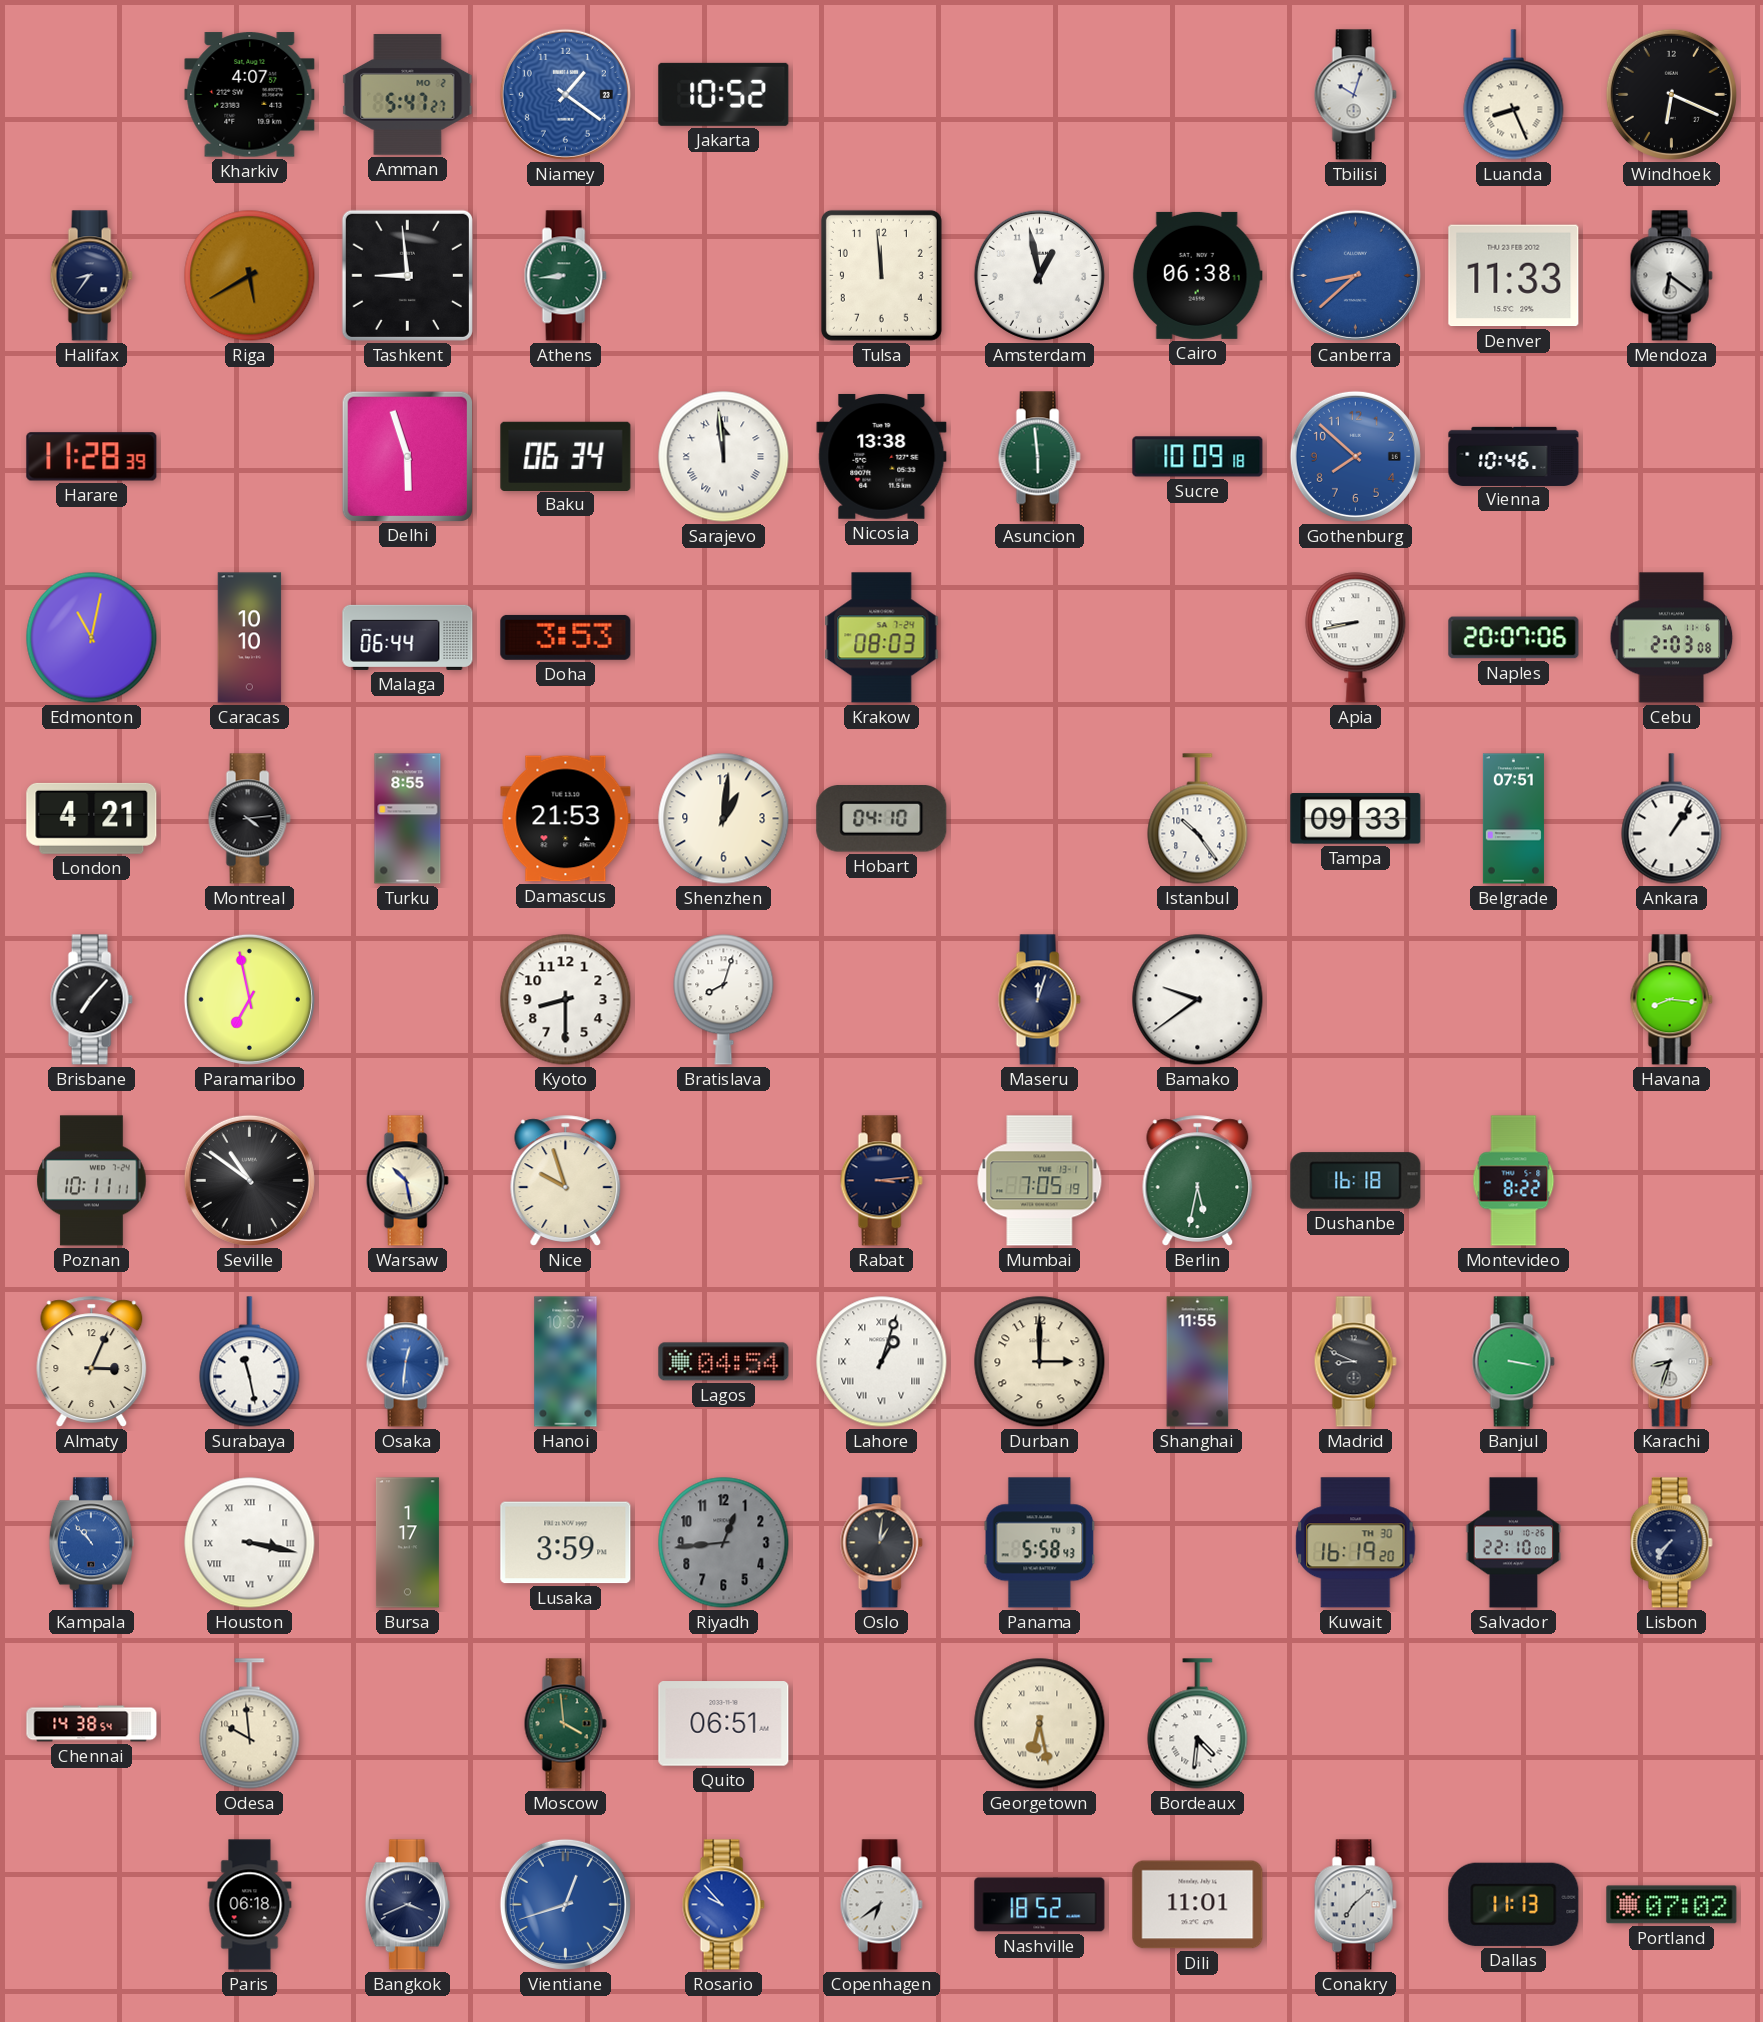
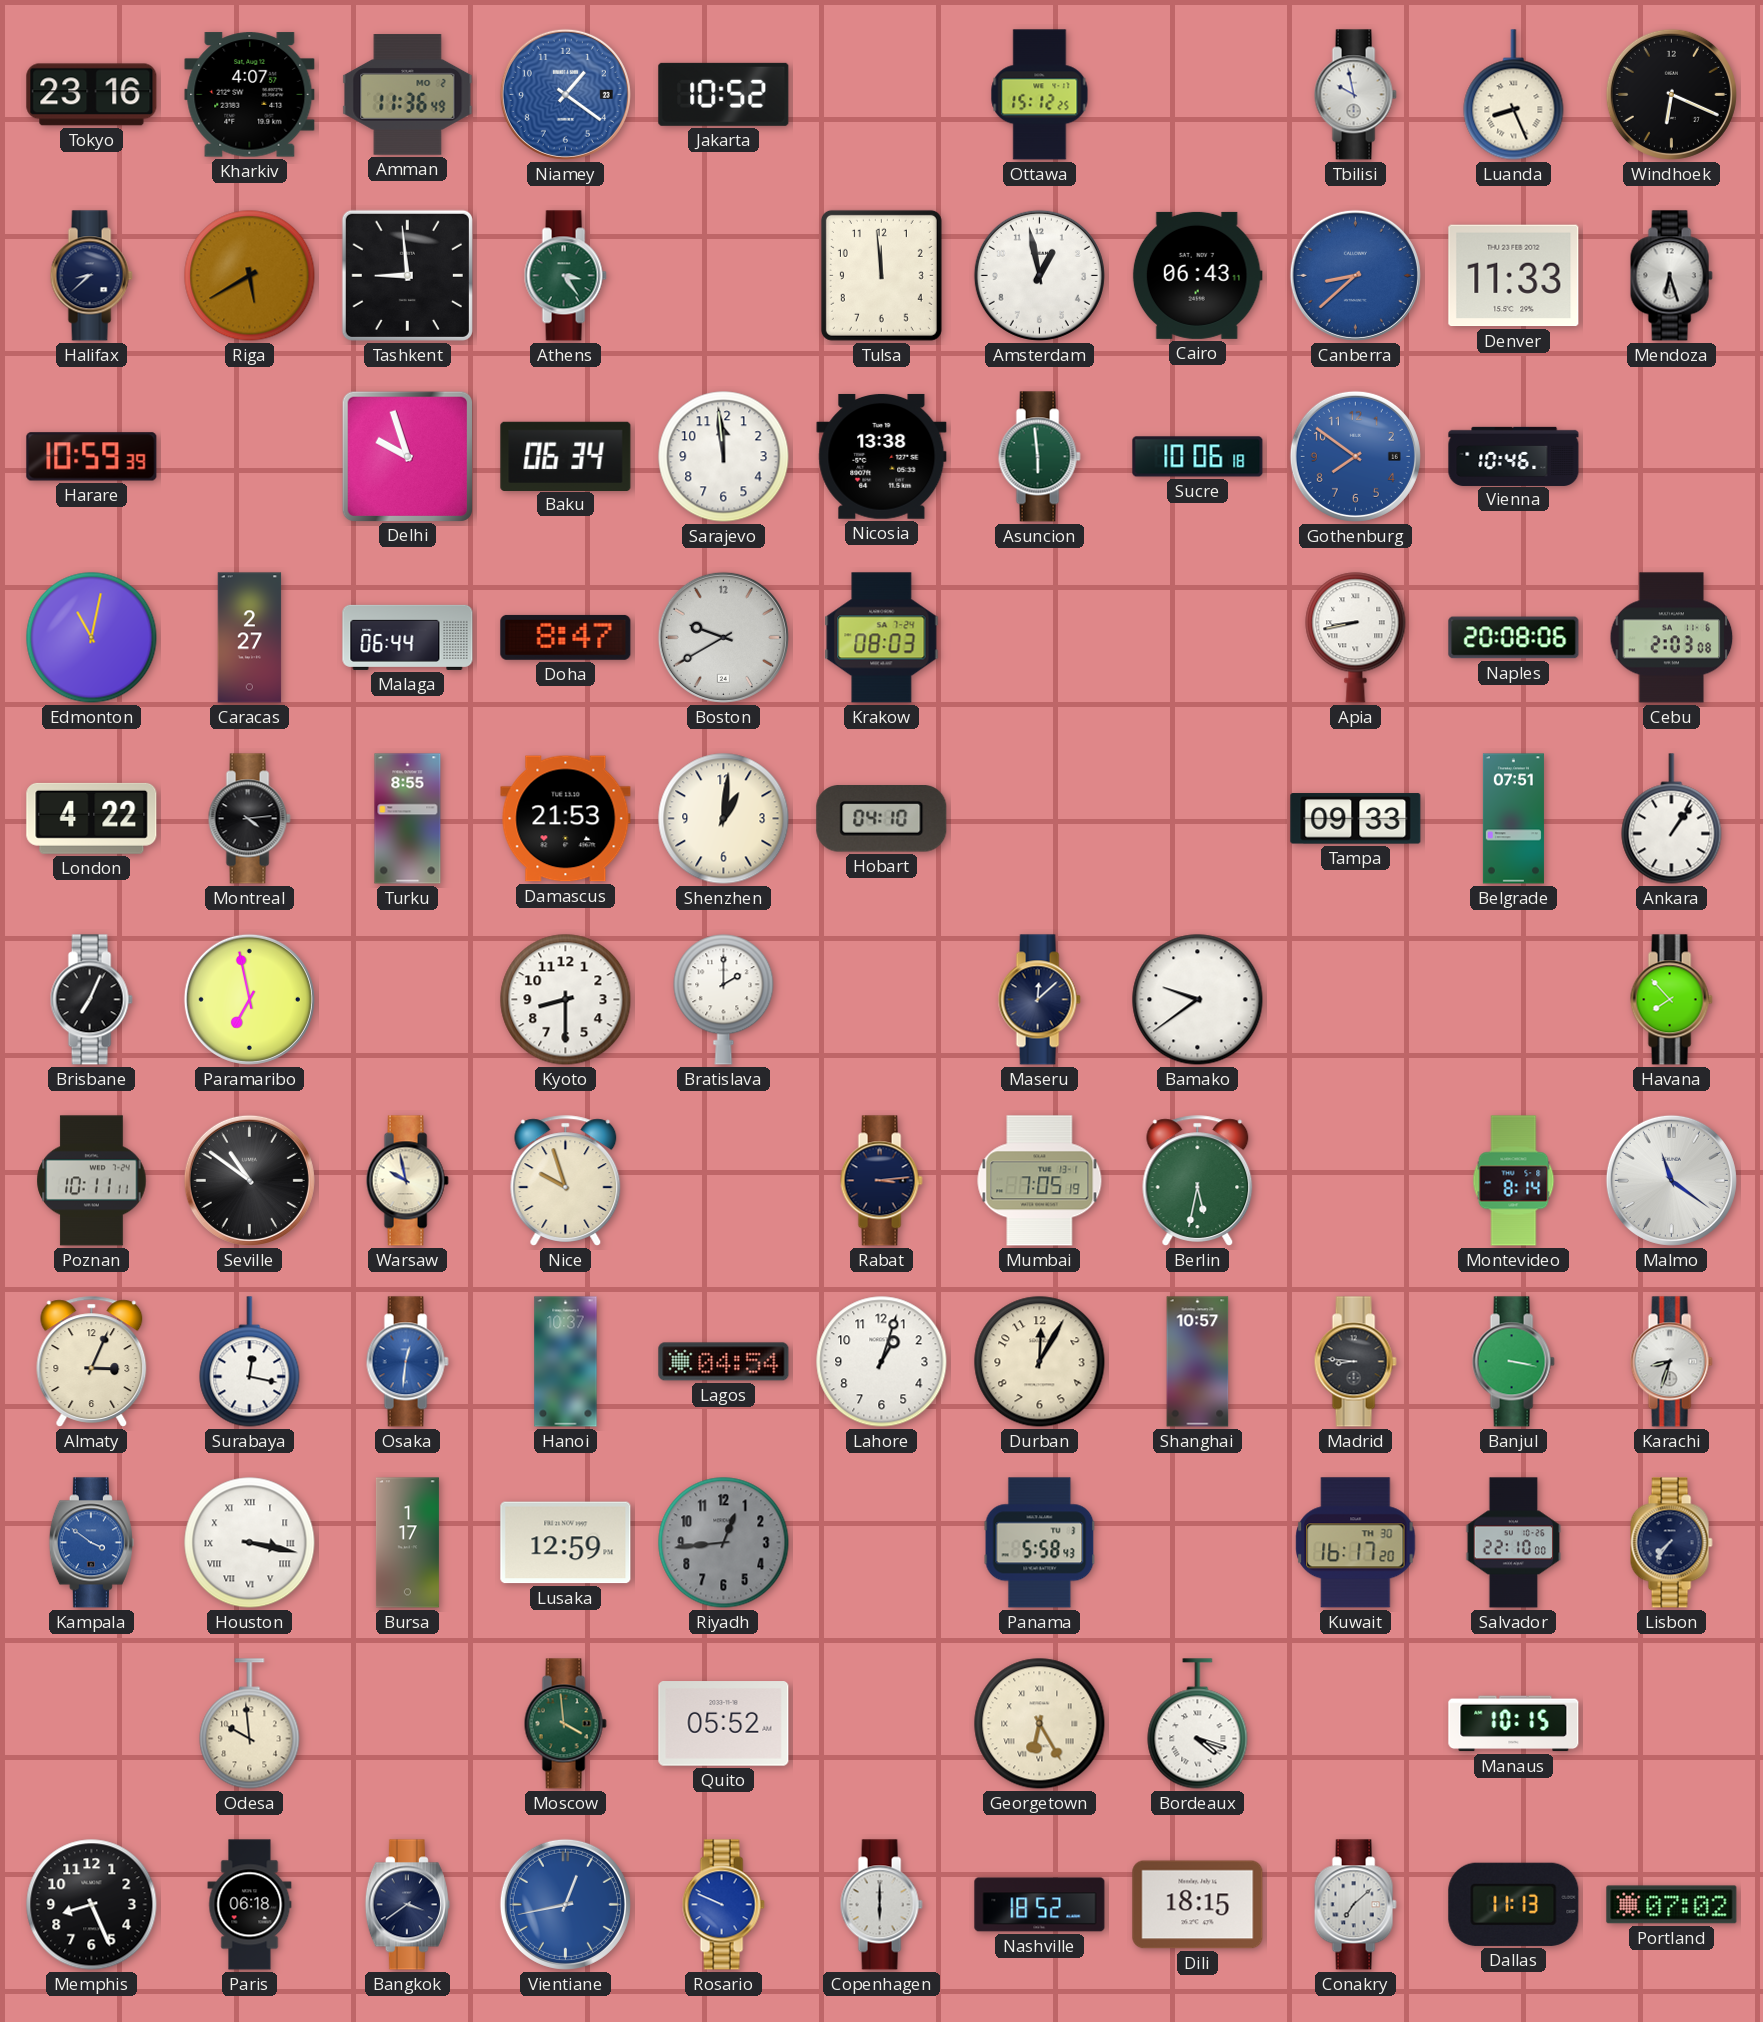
Tokyo: none -> 23:16
Amman: 5:47 -> 11:36
Ottawa: none -> 15:12
Tbilisi: 10:03 -> 9:58
Halifax: 8:36 -> 8:38
Athens: 8:44 -> 3:24
Cairo: 06:38 -> 06:43
Mendoza: 6:21 -> 6:27
Harare: 11:28 -> 10:59
Delhi: 5:57 -> 9:57
Sarajevo numerals: Roman -> Arabic
Sucre: 10:09 -> 10:06
Gothenburg: 7:52 -> 7:51
Caracas: 10:10 -> 2:27
Doha: 3:53 -> 8:47
Boston: none -> 9:40
Naples: 20:07 -> 20:08
London: 4:21 -> 4:22
Istanbul: 10:24 -> none
Brisbane: 7:07 -> 7:04
Bratislava: 8:03 -> 2:00
Maseru: 12:03 -> 12:08
Havana: 8:16 -> 7:53
Warsaw: 10:28 -> 9:58
Dushanbe: 16:18 -> none
Montevideo: 8:22 -> 8:14
Malmo: none -> 11:21
Surabaya: 11:28 -> 12:17
Lahore numerals: Roman -> Arabic
Durban: 3:00 -> 12:05
Shanghai: 11:55 -> 10:57
Madrid: 8:49 -> 8:46
Kampala: 10:53 -> 3:51
Lusaka: 3:59 -> 12:59
Oslo: 1:01 -> none
Kuwait: 16:19 -> 16:17
Chennai: 14:38 -> none
Quito: 06:51 -> 05:52
Georgetown: 6:28 -> 6:25
Bordeaux: 4:31 -> 4:18
Manaus: none -> 10:15
Memphis: none -> 8:26
Bangkok: 3:41 -> 3:39
Vientiane: 12:42 -> 12:43
Rosario: 9:53 -> 9:49
Copenhagen: 6:39 -> 6:00
Dili: 11:01 -> 18:15
